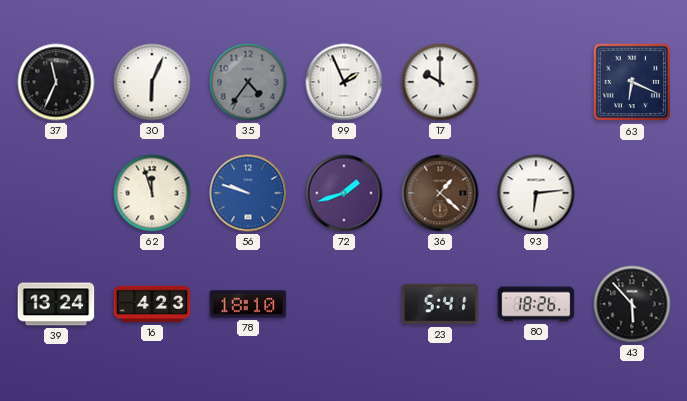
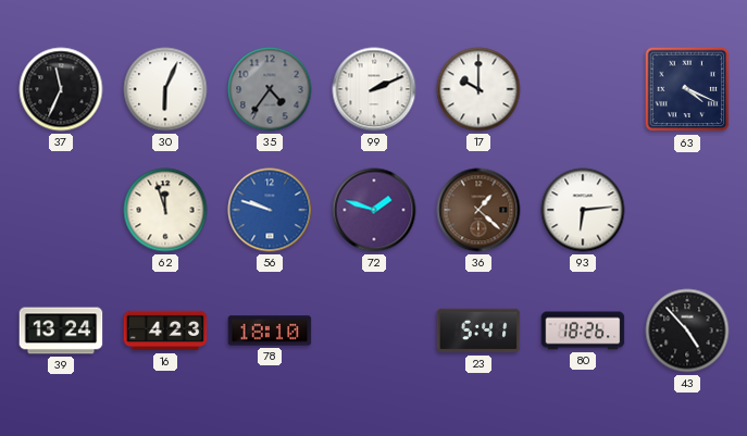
99: 1:56 -> 2:11
63: 6:19 -> 4:19
72: 1:42 -> 1:48
43: 5:53 -> 4:53
